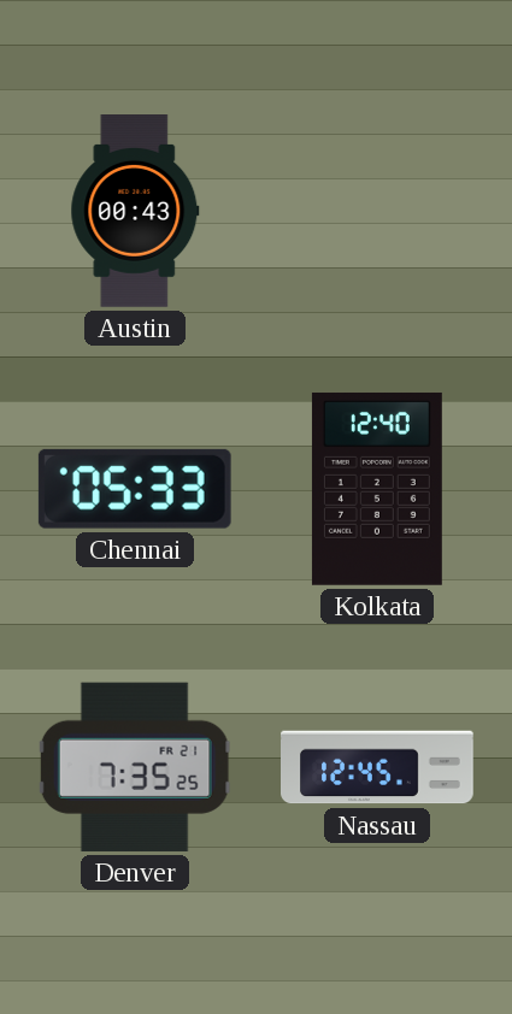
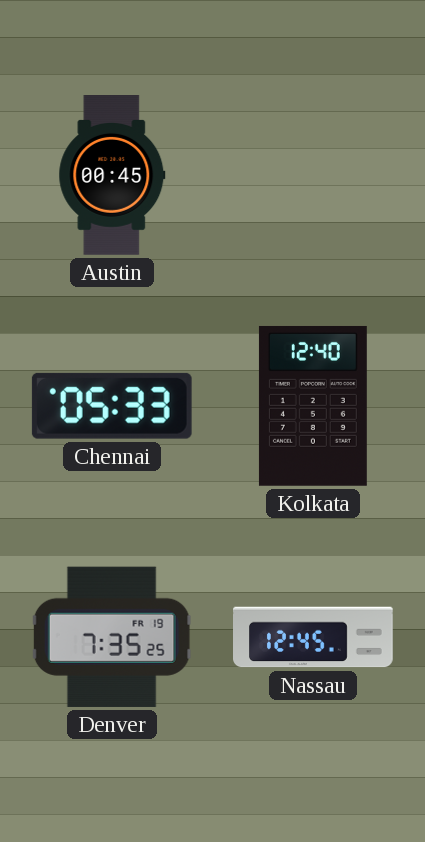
Austin: 00:43 -> 00:45
Denver date: FR 21 -> FR 19
